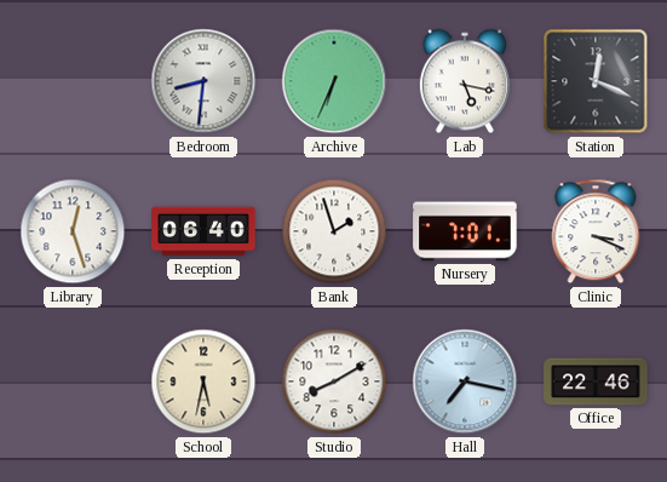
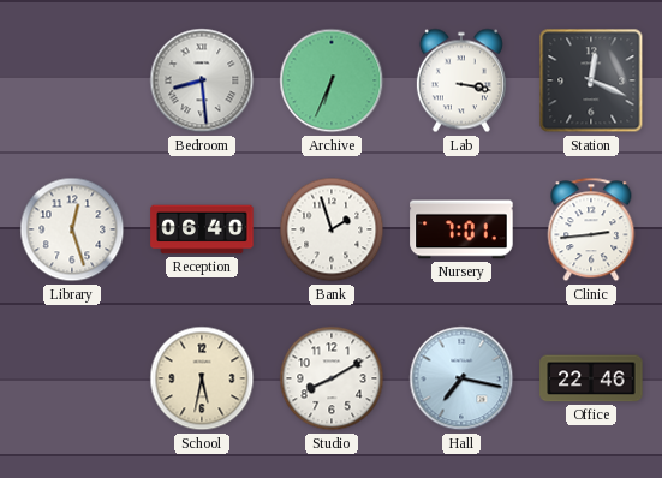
Bedroom: 8:31 -> 8:29
Lab: 5:17 -> 3:17
Clinic: 3:19 -> 2:44
